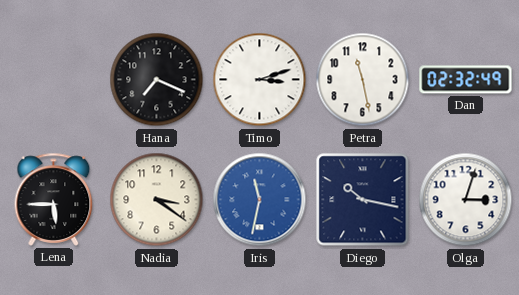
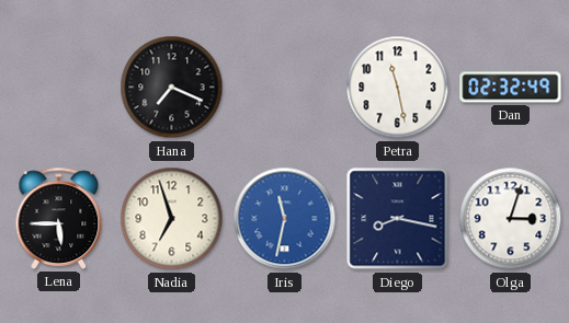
Timo: 3:12 -> none
Nadia: 3:21 -> 6:57
Diego: 10:17 -> 8:17
